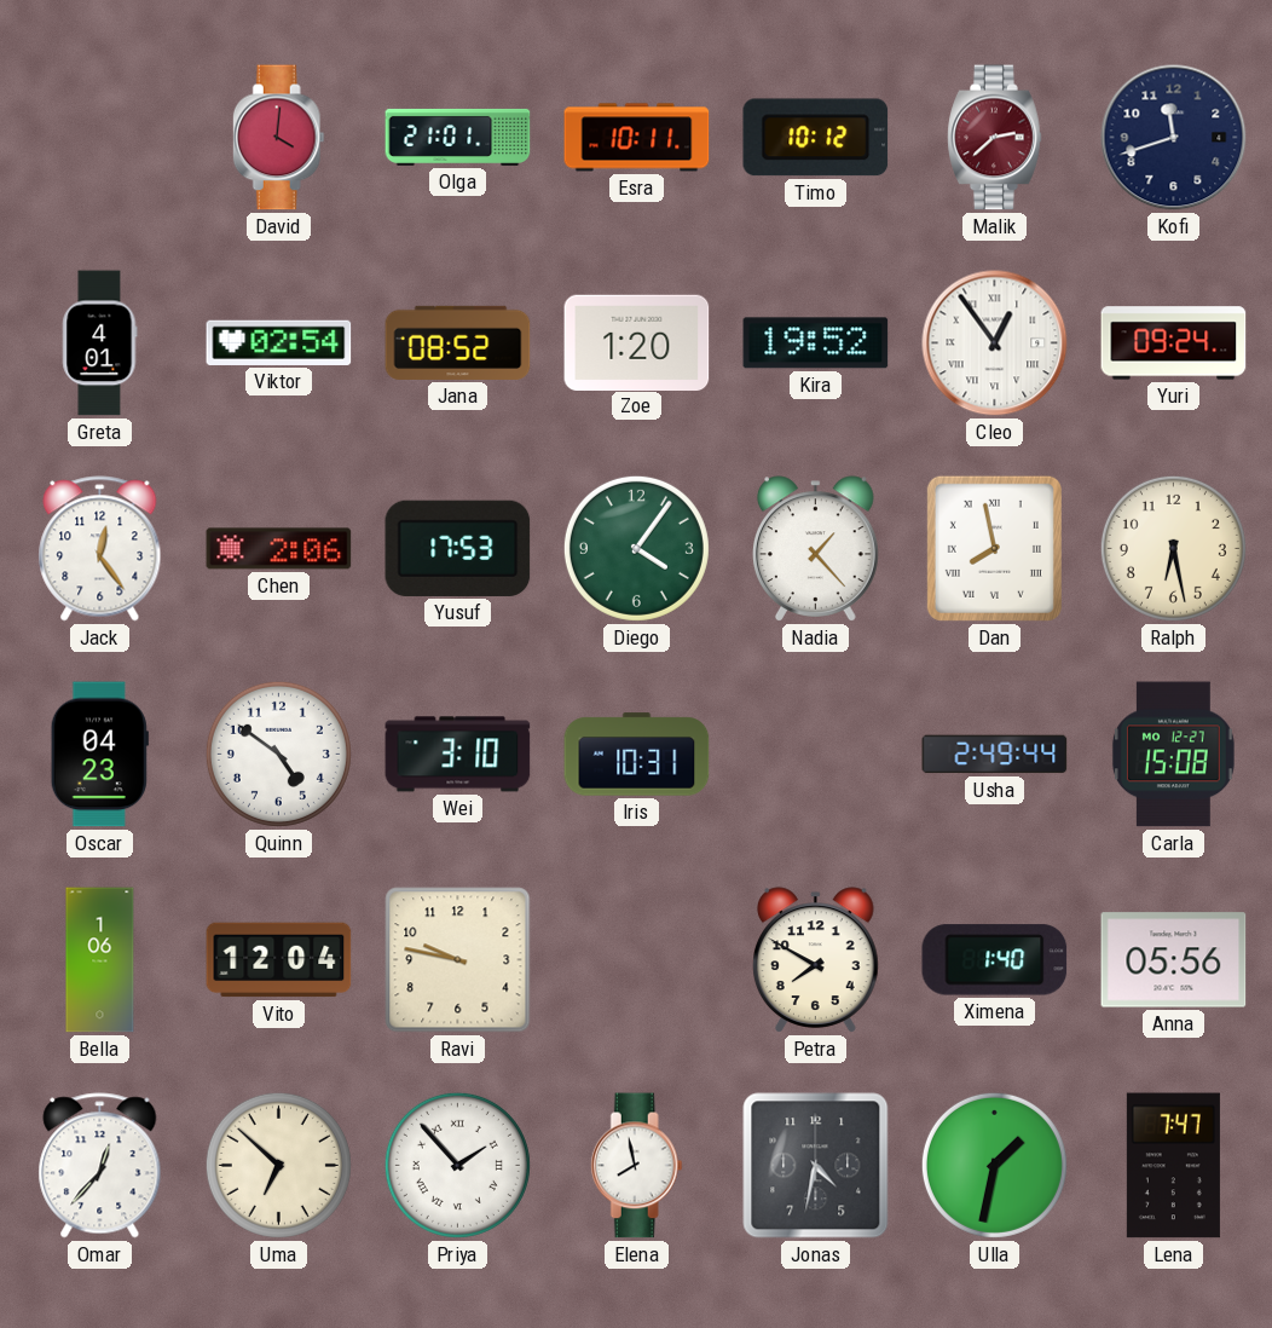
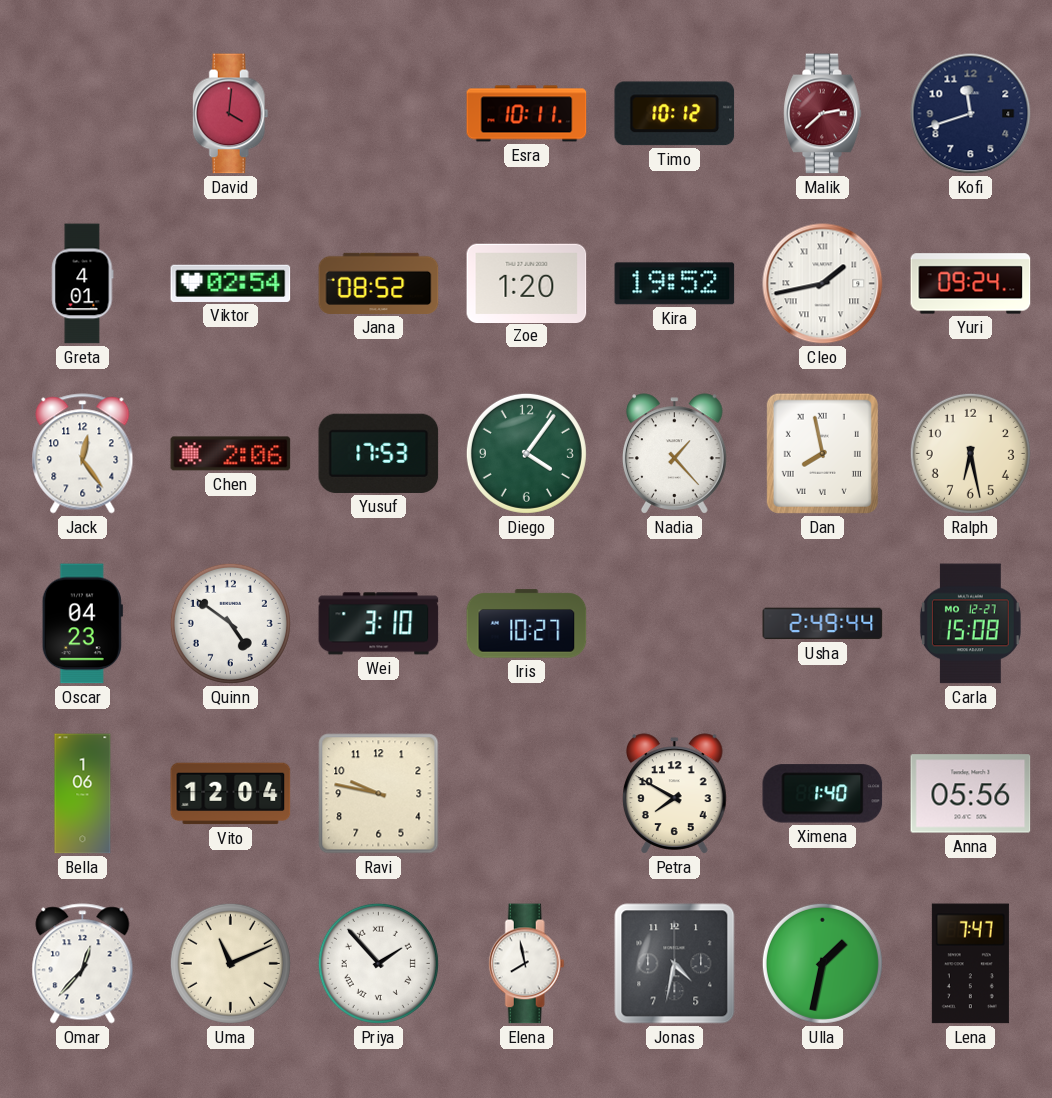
Olga: 21:01 -> none
Cleo: 12:54 -> 1:43
Iris: 10:31 -> 10:27
Uma: 6:52 -> 11:11
